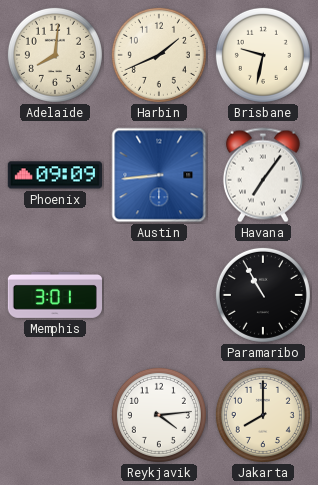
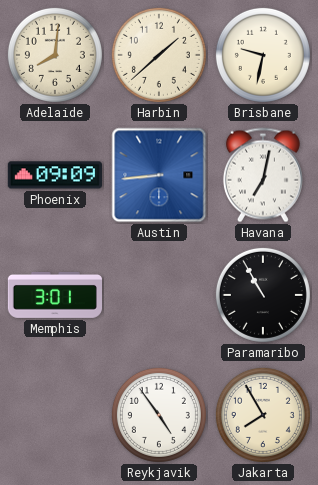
Harbin: 1:41 -> 1:38
Havana: 7:06 -> 7:02
Reykjavik: 4:14 -> 4:54
Jakarta: 8:00 -> 7:55
